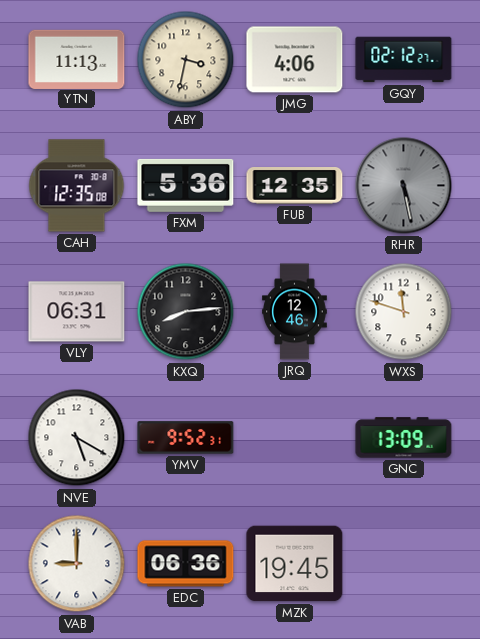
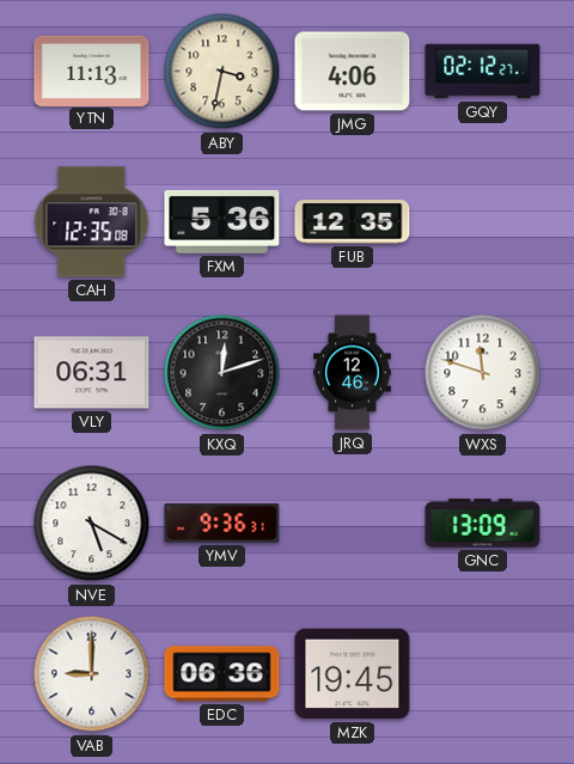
RHR: 5:28 -> none
KXQ: 8:14 -> 12:12
YMV: 9:52 -> 9:36
